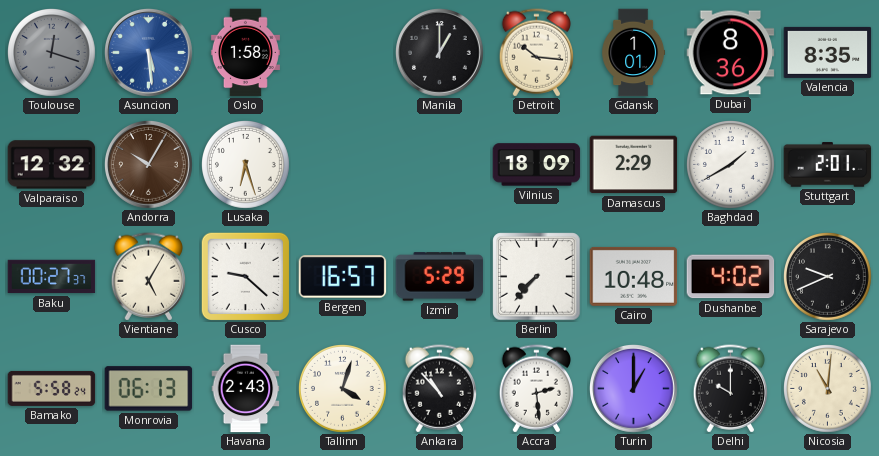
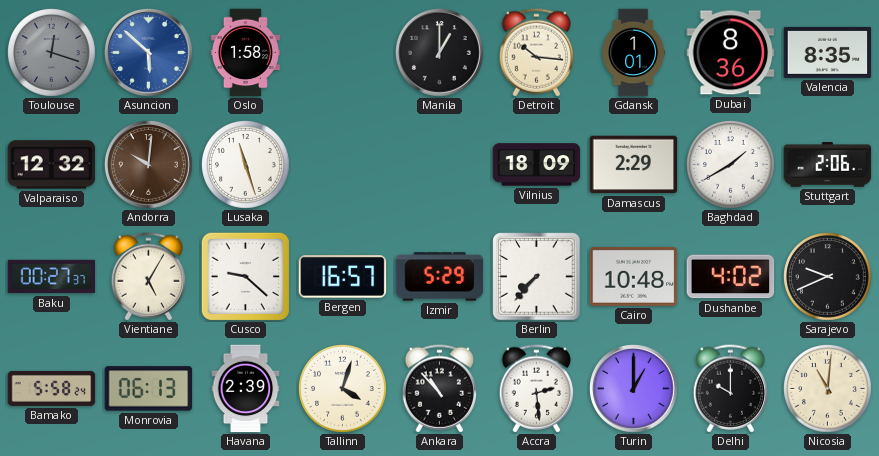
Asuncion: 5:29 -> 5:52
Andorra: 10:05 -> 10:01
Lusaka: 6:27 -> 11:27
Stuttgart: 2:01 -> 2:06
Havana: 2:43 -> 2:39
